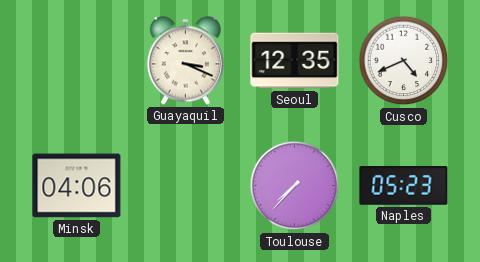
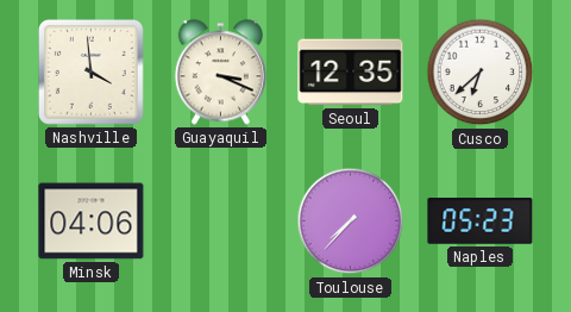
Nashville: none -> 3:59
Cusco: 4:41 -> 6:38
